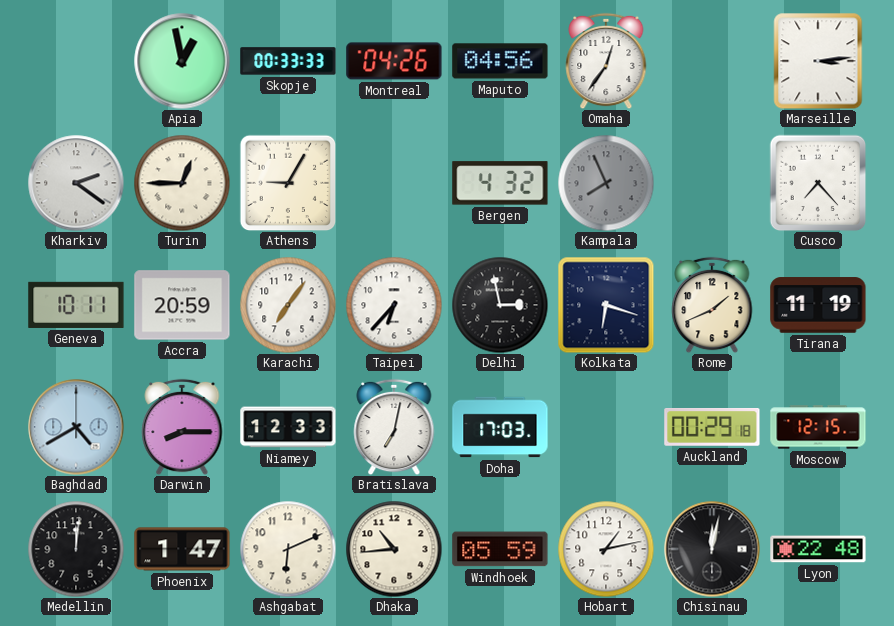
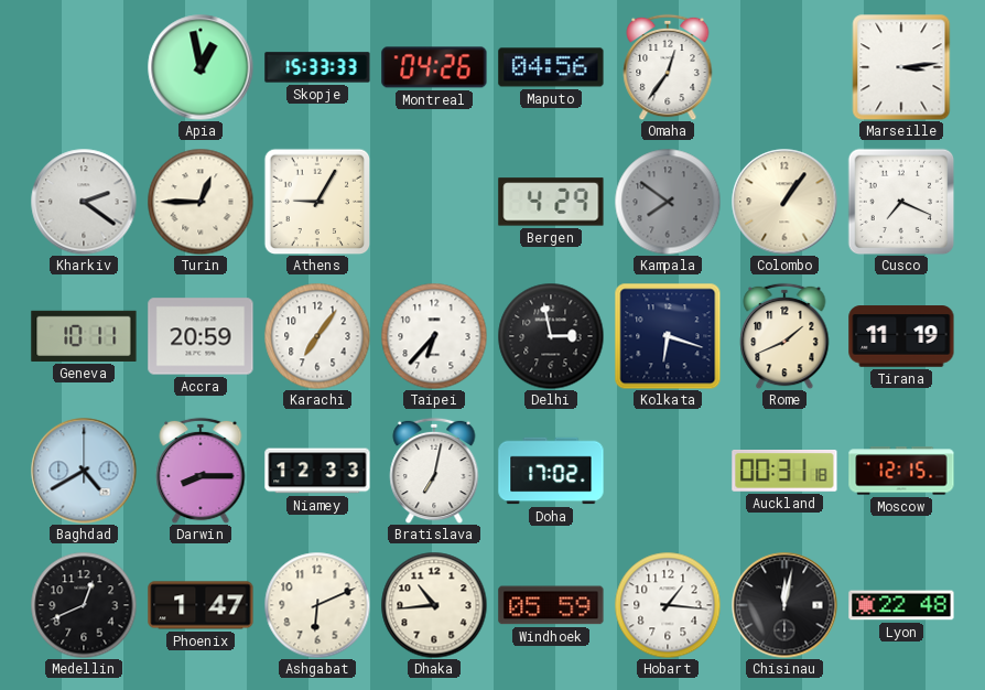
Skopje: 00:33 -> 15:33
Bergen: 4:32 -> 4:29
Kampala: 7:56 -> 7:51
Colombo: none -> 1:06
Cusco: 7:23 -> 7:19
Doha: 17:03 -> 17:02
Auckland: 00:29 -> 00:31
Medellin: 12:01 -> 12:41
Hobart: 1:13 -> 1:16
